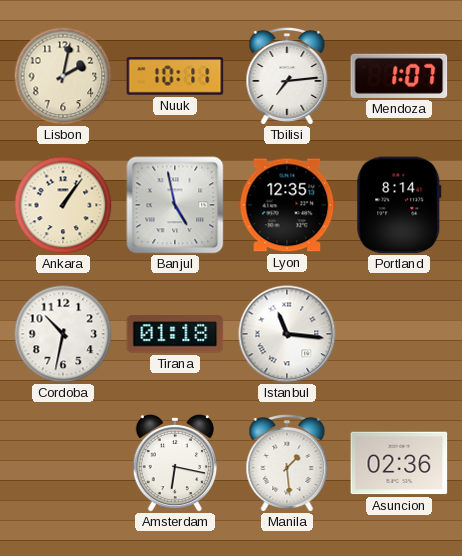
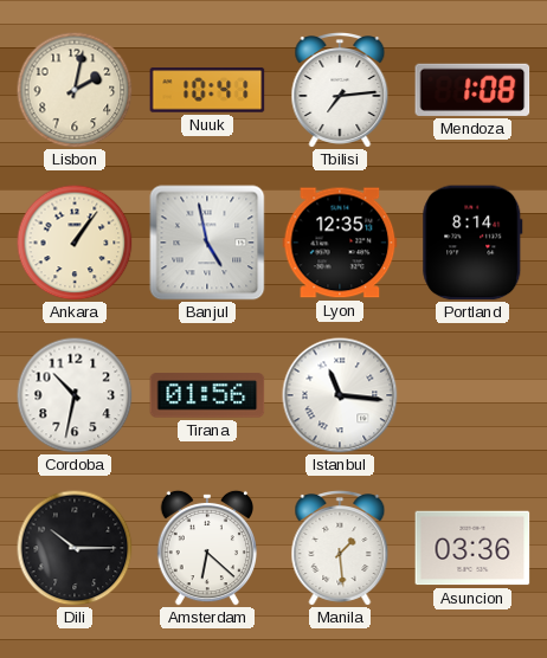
Nuuk: 10:11 -> 10:41
Mendoza: 1:07 -> 1:08
Tirana: 01:18 -> 01:56
Dili: none -> 10:15
Amsterdam: 6:17 -> 6:22
Asuncion: 02:36 -> 03:36
